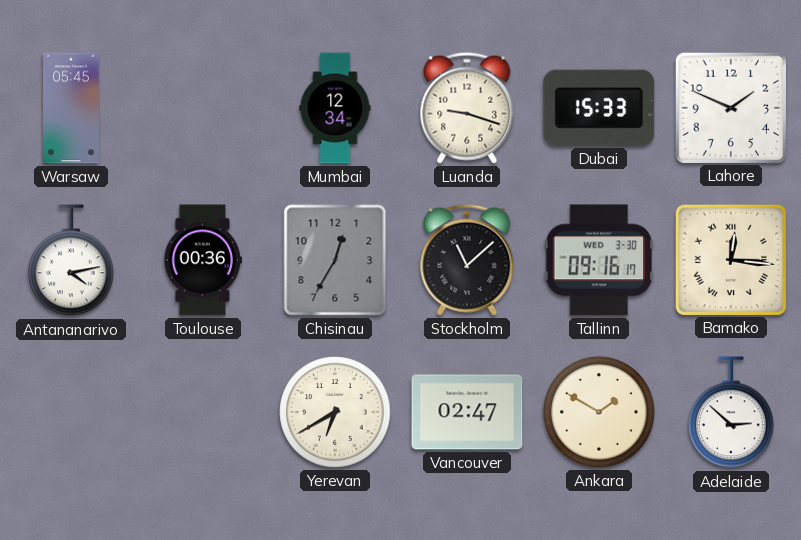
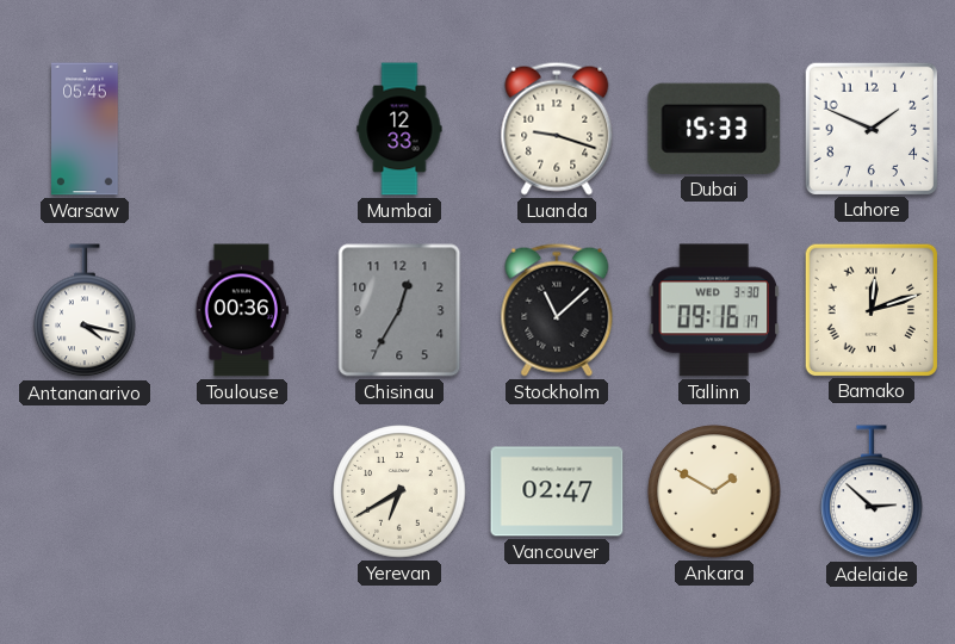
Mumbai: 12:34 -> 12:33
Antananarivo: 4:13 -> 4:17
Bamako: 12:16 -> 12:12
